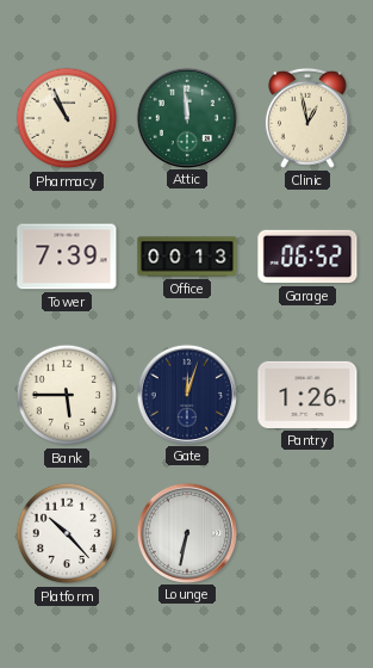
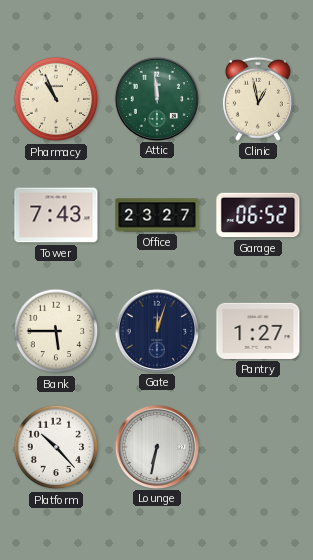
Tower: 7:39 -> 7:43
Office: 00:13 -> 23:27
Pantry: 1:26 -> 1:27
